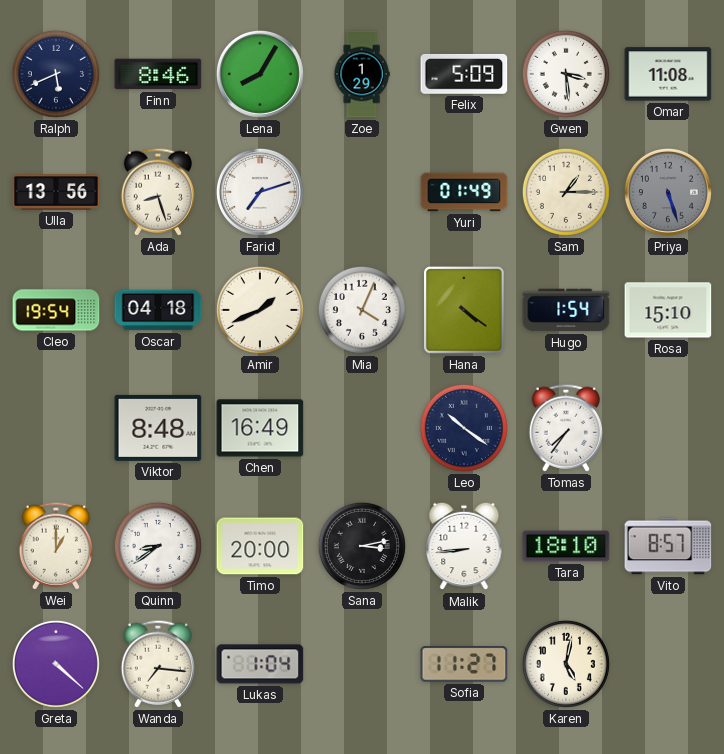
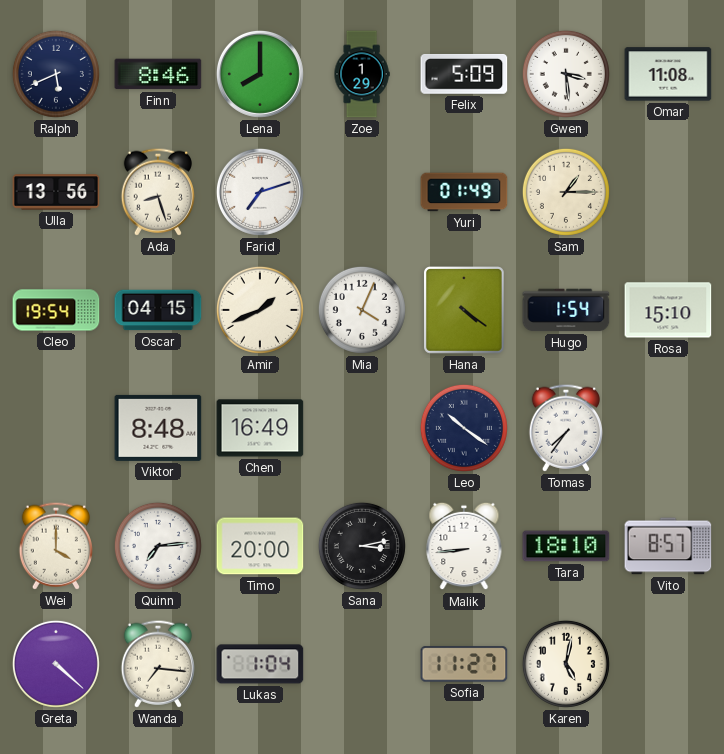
Lena: 8:05 -> 8:00
Priya: 5:27 -> none
Oscar: 04:18 -> 04:15
Wei: 1:00 -> 4:00
Quinn: 8:39 -> 7:14
